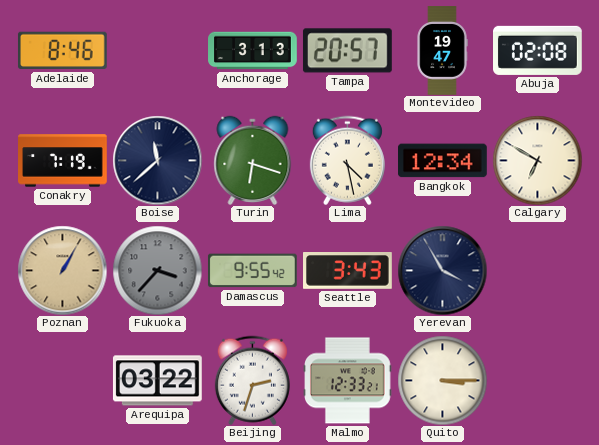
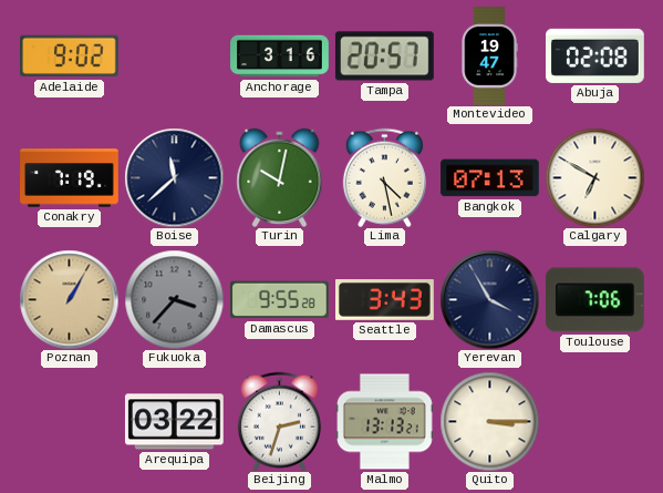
Adelaide: 8:46 -> 9:02
Anchorage: 3:13 -> 3:16
Turin: 6:18 -> 10:02
Bangkok: 12:34 -> 07:13
Damascus: 9:55:42 -> 9:55:28
Toulouse: none -> 7:06
Malmo: 12:33 -> 13:13
